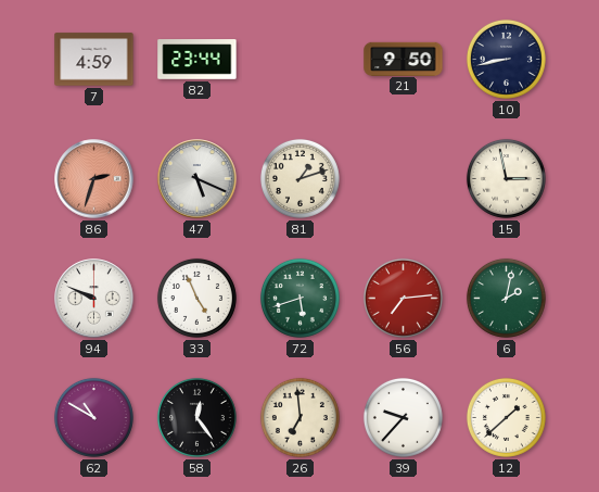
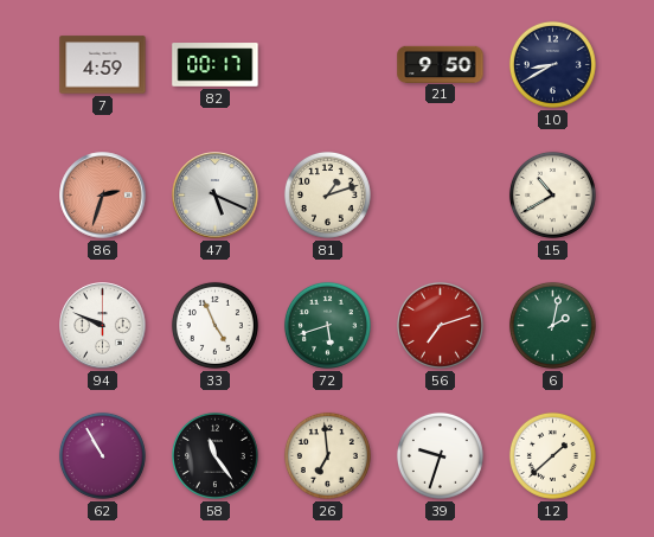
82: 23:44 -> 00:17
10: 8:43 -> 8:40
15: 2:58 -> 10:40
56: 7:14 -> 7:12
62: 10:50 -> 10:55
58: 12:24 -> 11:24
39: 9:37 -> 9:33
